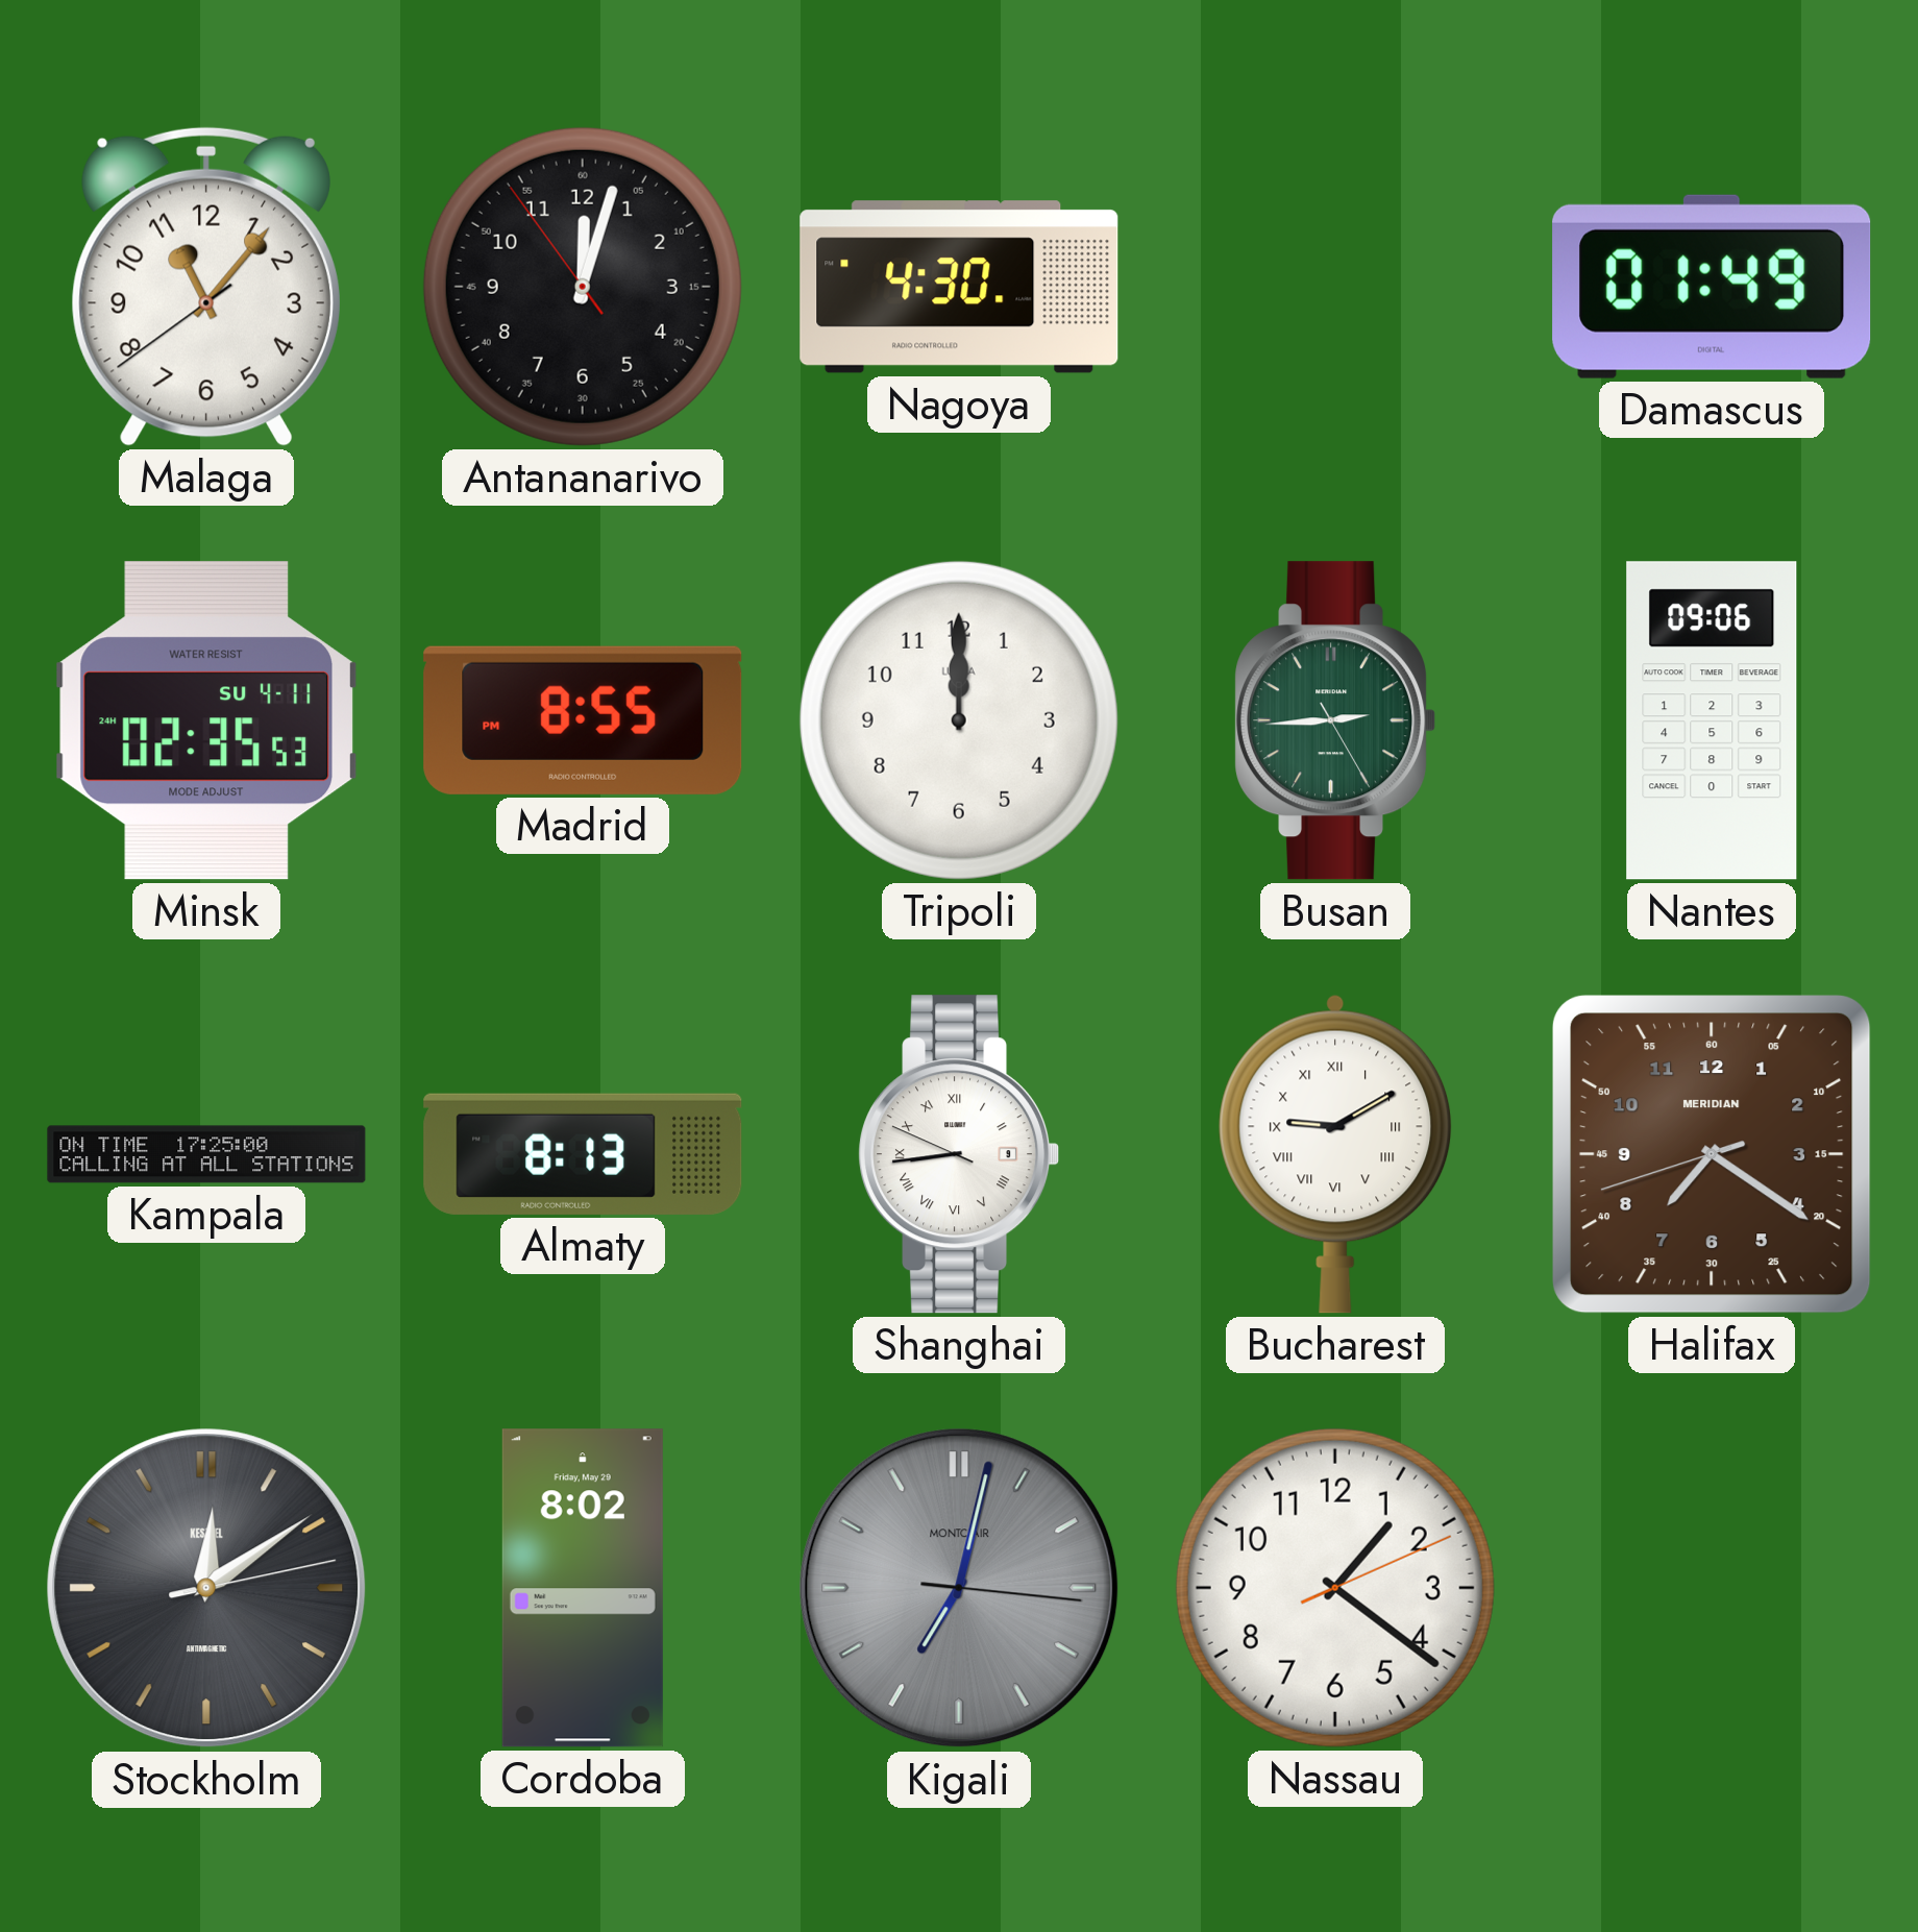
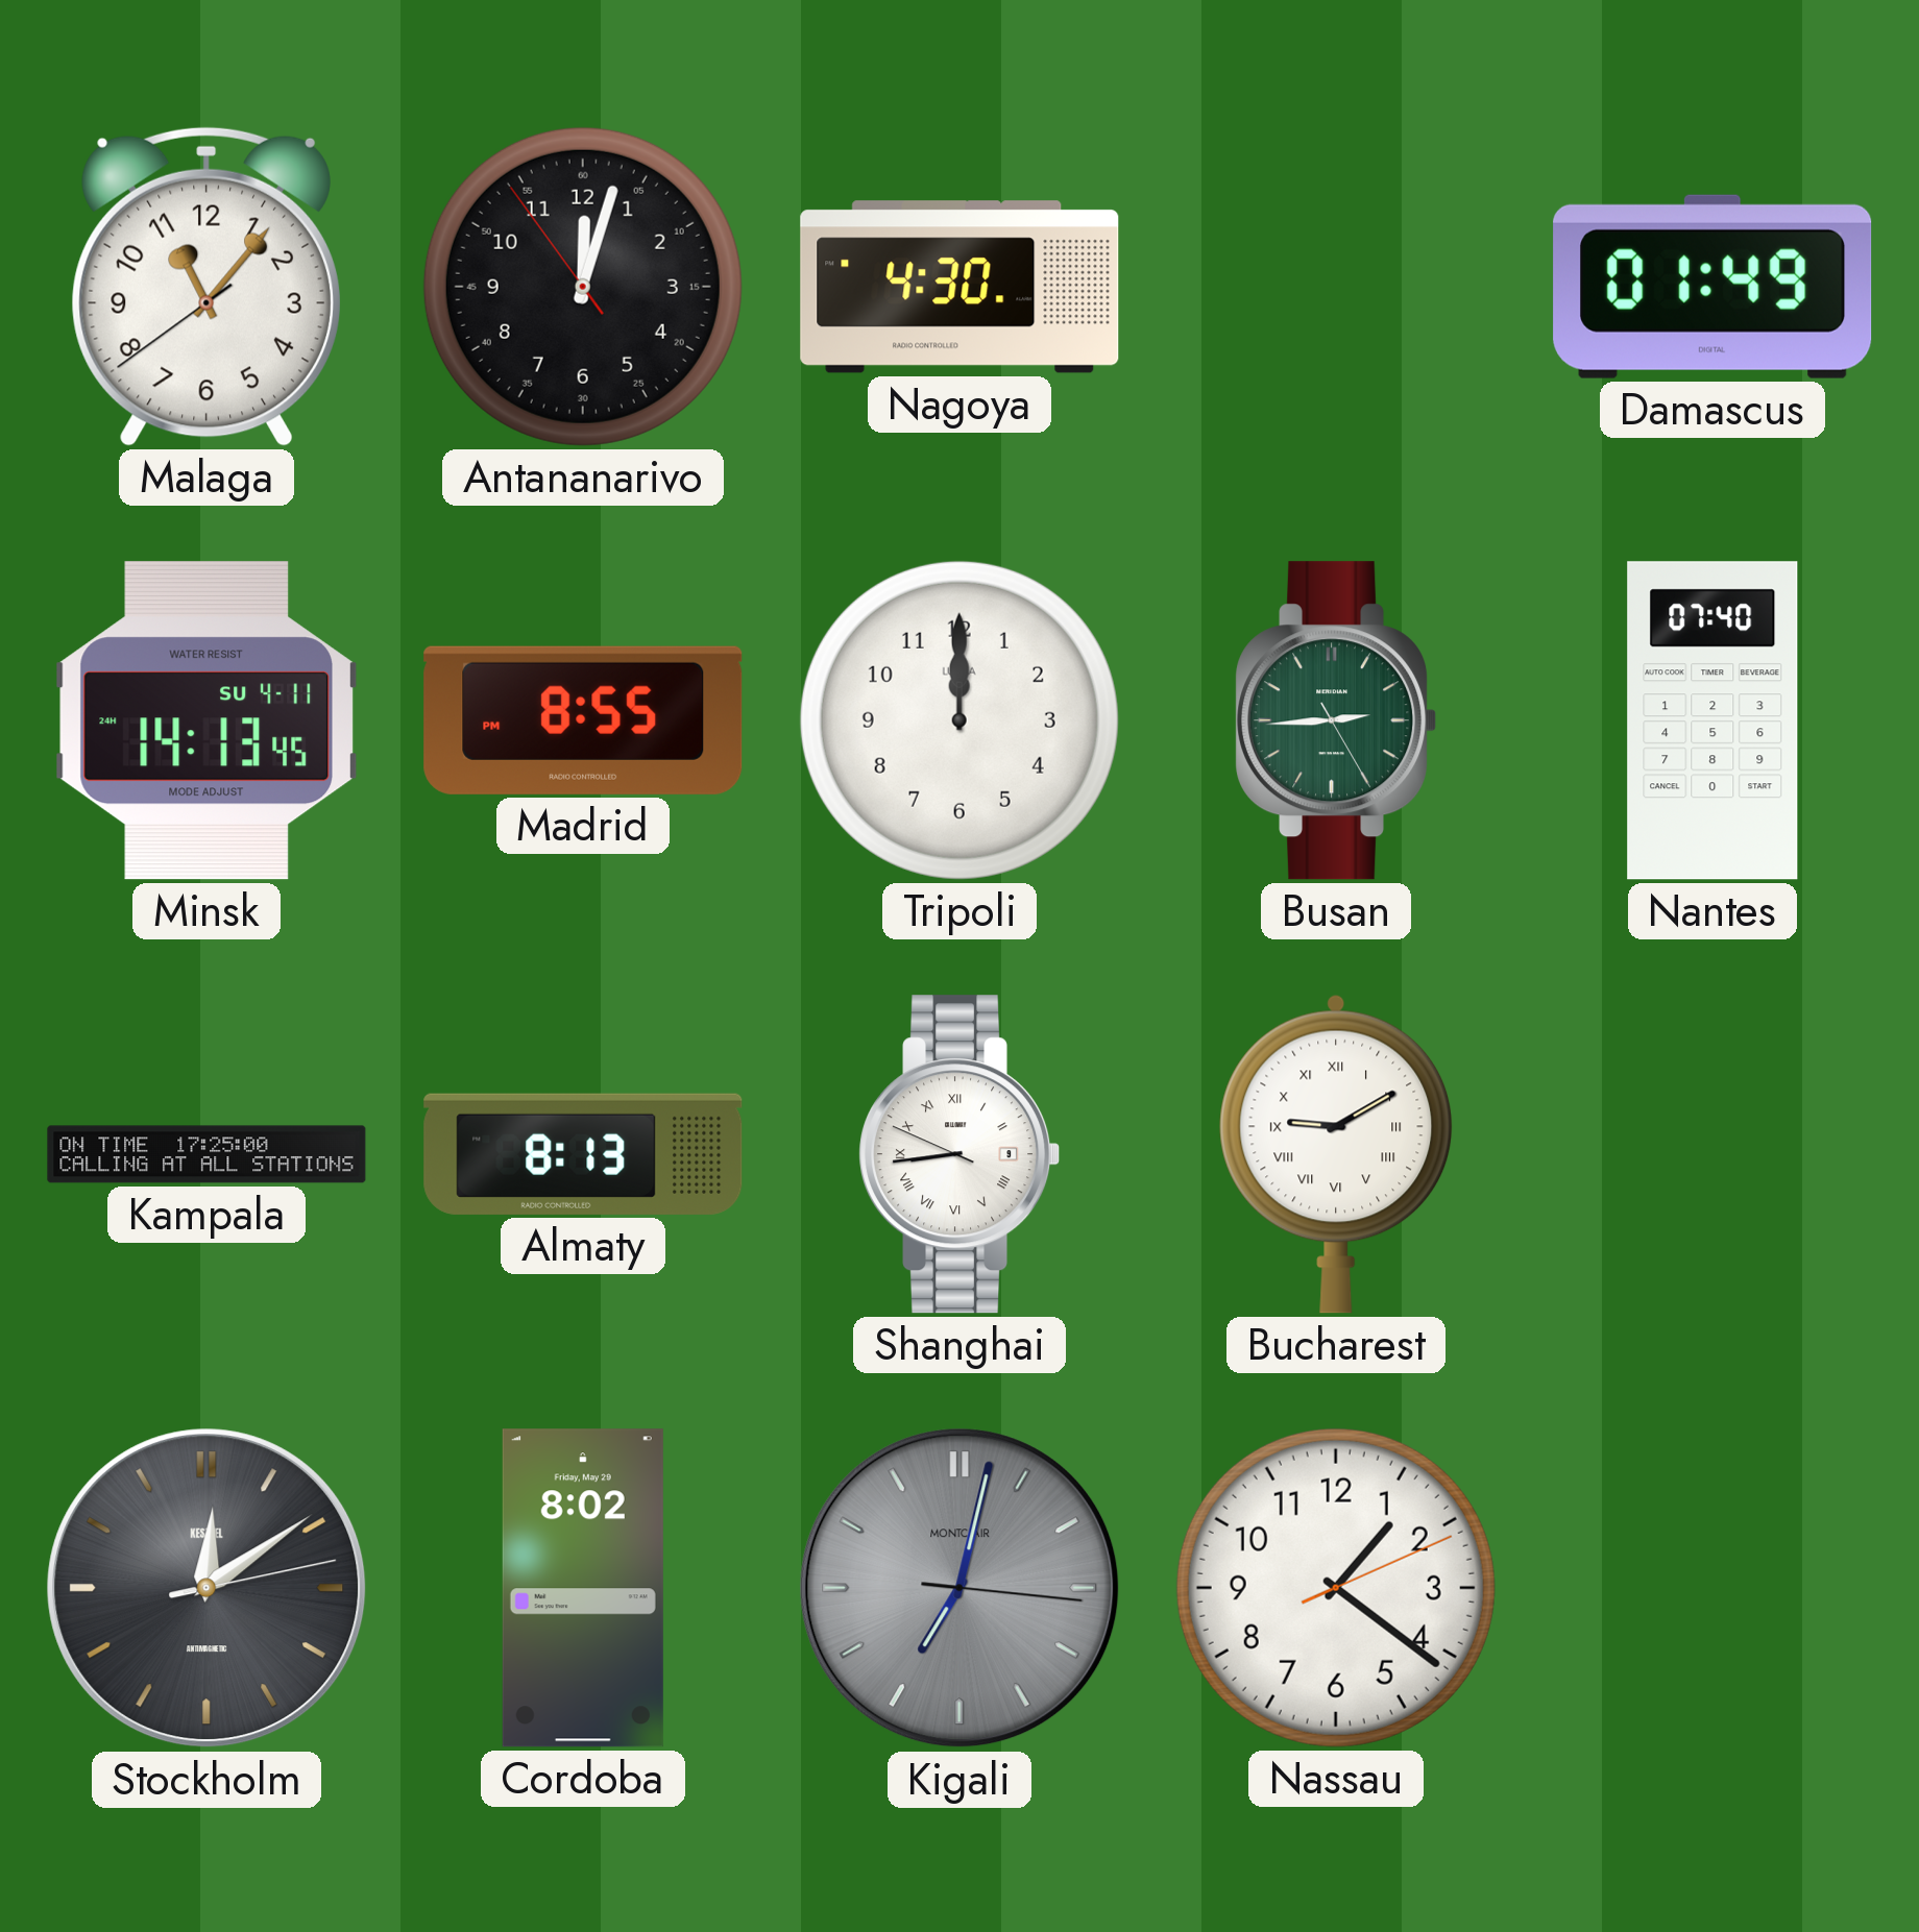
Minsk: 02:35 -> 14:13
Nantes: 09:06 -> 07:40
Halifax: 7:20 -> none
